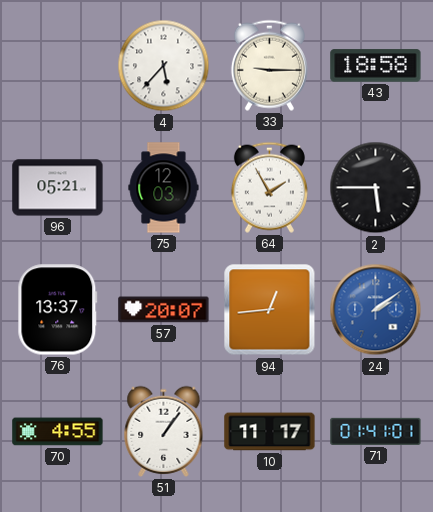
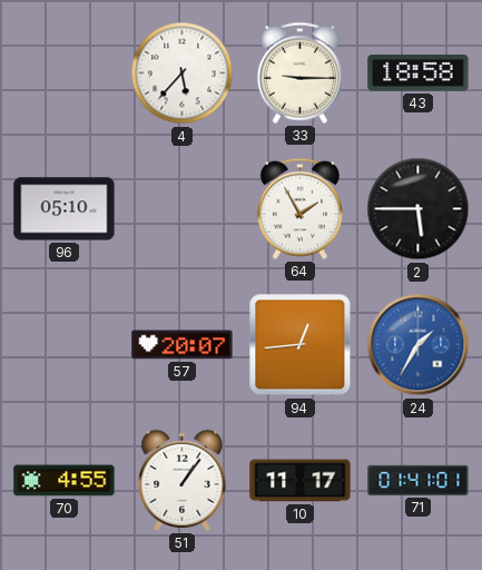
96: 05:21 -> 05:10
75: 12:03 -> none
76: 13:37 -> none
24: 2:09 -> 1:35
